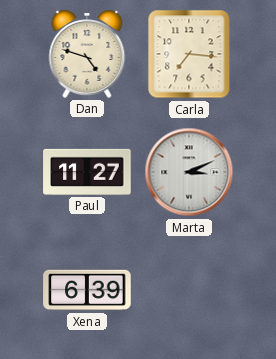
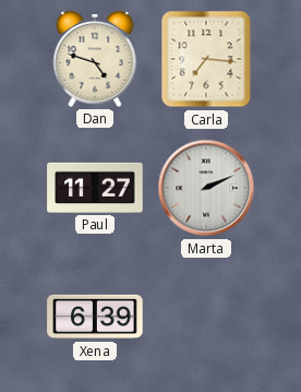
Marta: 3:11 -> 2:11
